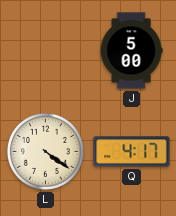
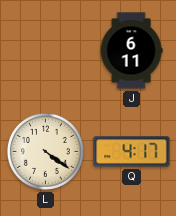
J: 5:00 -> 6:11
